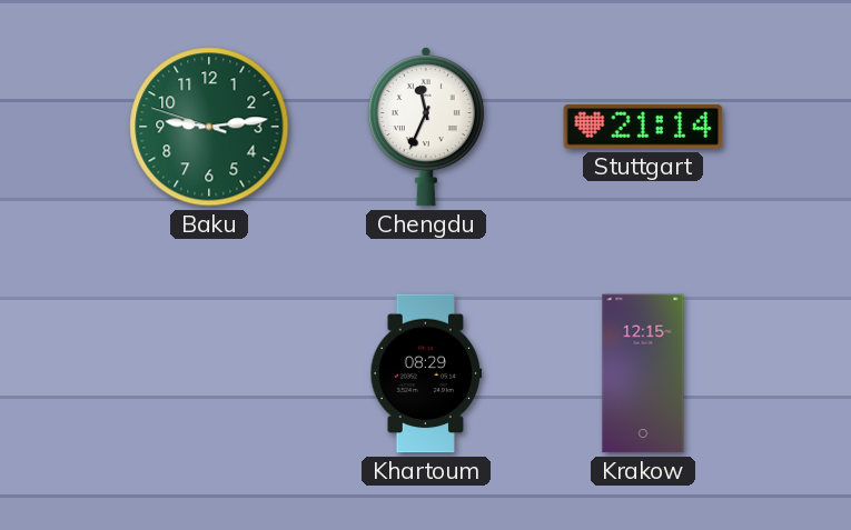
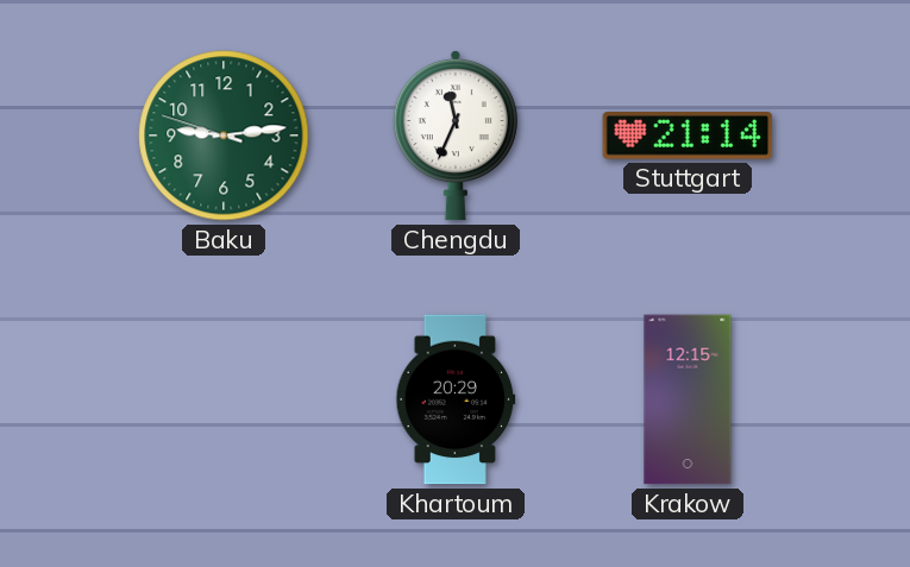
Khartoum: 08:29 -> 20:29
